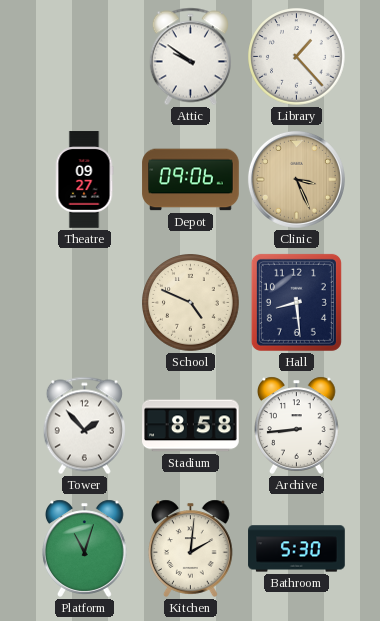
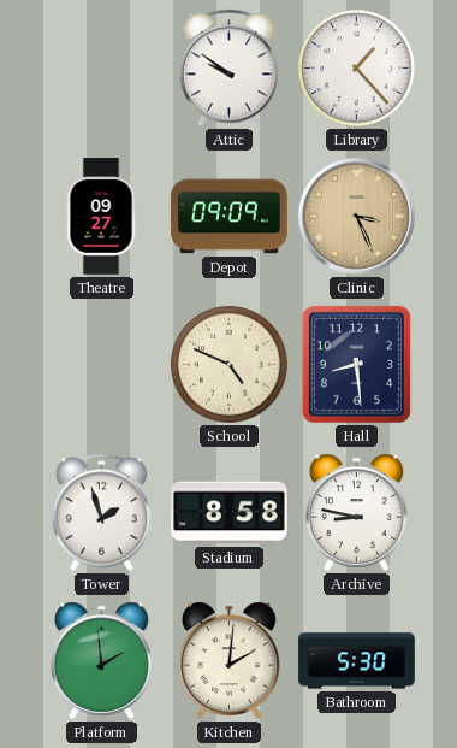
Depot: 09:06 -> 09:09
Tower: 1:53 -> 1:57
Archive: 8:44 -> 8:47
Platform: 11:03 -> 1:59
